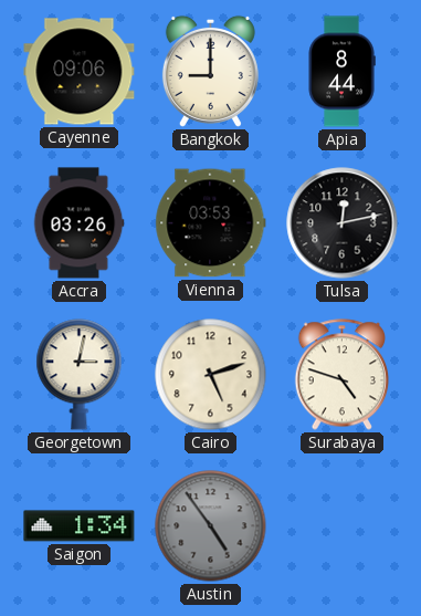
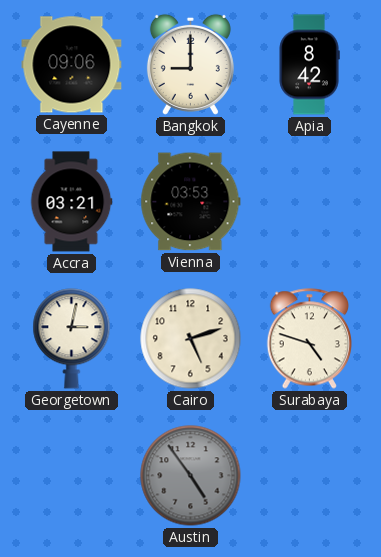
Apia: 8:44 -> 8:42
Accra: 03:26 -> 03:21
Tulsa: 12:13 -> none
Saigon: 1:34 -> none
